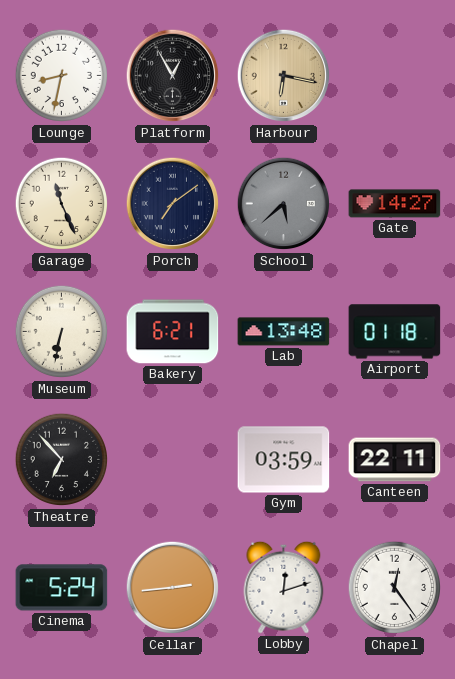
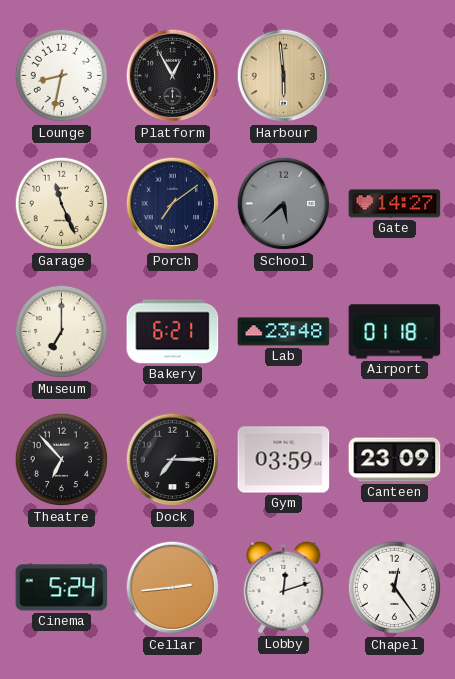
Harbour: 6:17 -> 5:59
Museum: 6:32 -> 7:00
Lab: 13:48 -> 23:48
Dock: none -> 7:15
Canteen: 22:11 -> 23:09
